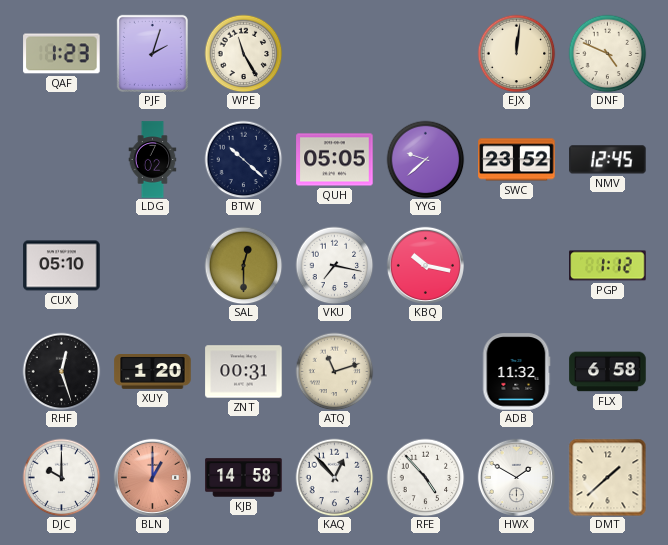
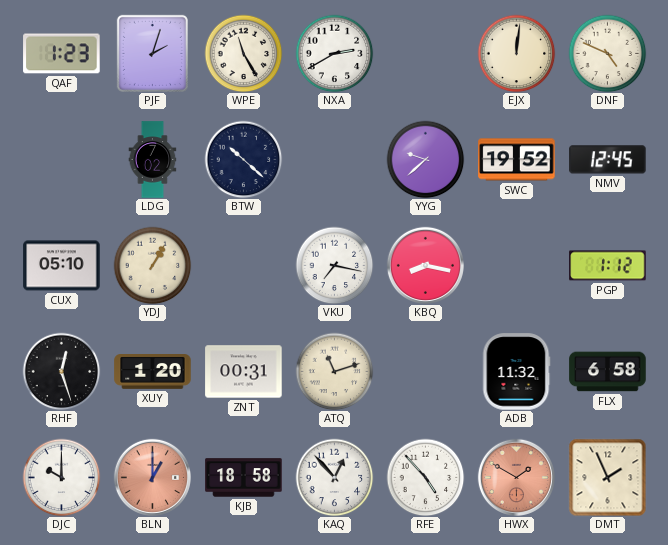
NXA: none -> 2:40
QUH: 05:05 -> none
SWC: 23:52 -> 19:52
YDJ: none -> 1:05
SAL: 12:30 -> none
KBQ: 10:17 -> 8:17
KJB: 14:58 -> 18:58
HWX dial: white -> salmon
DMT: 1:38 -> 1:56
